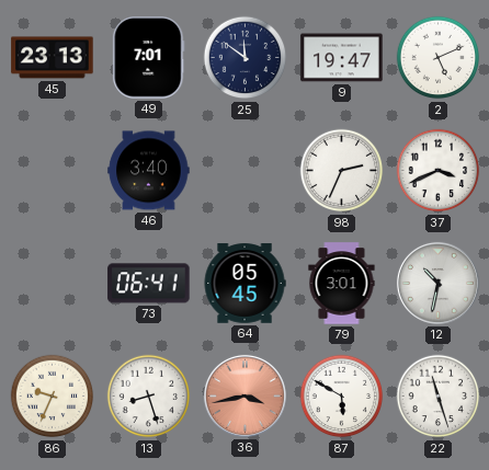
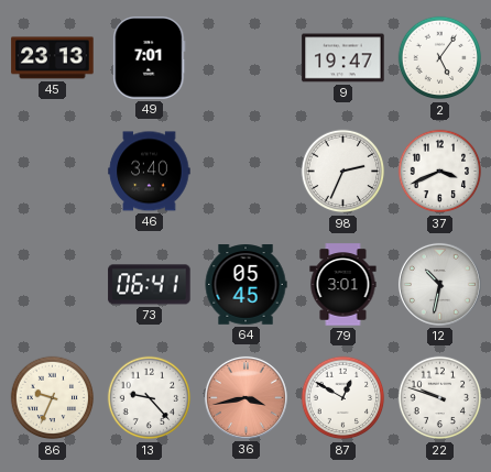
25: 11:51 -> none
2: 5:11 -> 5:06
13: 8:27 -> 9:23
87: 5:50 -> 12:50
22: 11:27 -> 9:48
